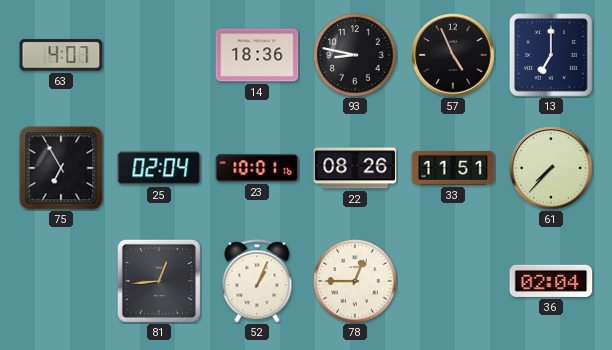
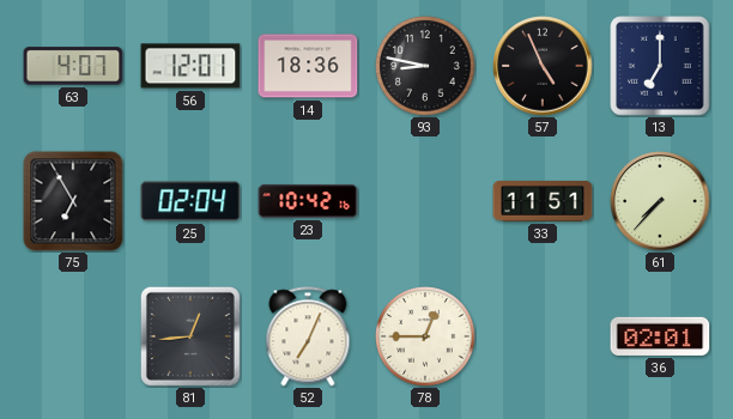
56: none -> 12:01
23: 10:01 -> 10:42
22: 08:26 -> none
52: 1:04 -> 7:04
36: 02:04 -> 02:01
